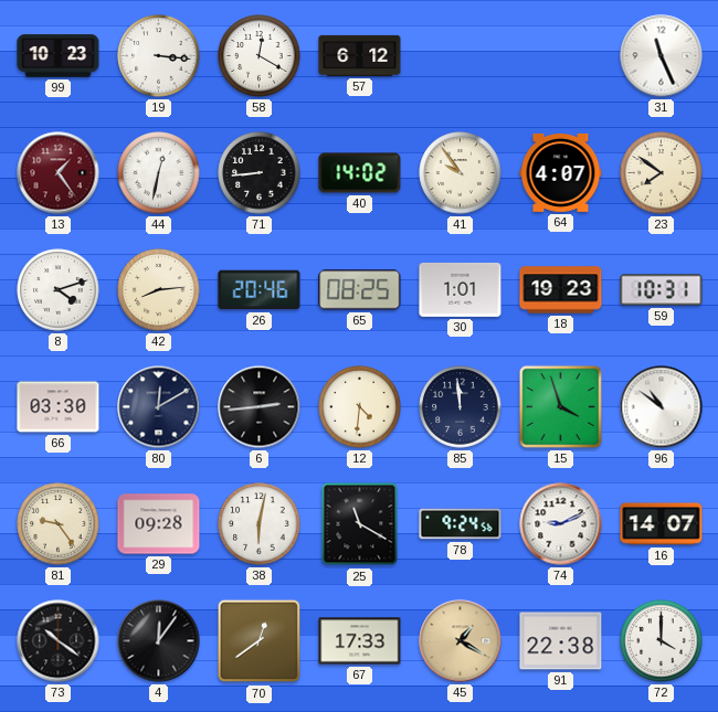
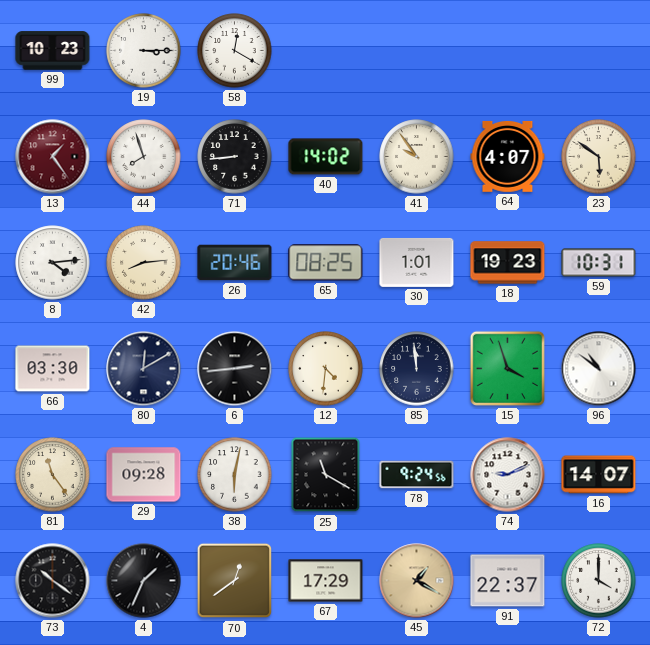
19: 3:16 -> 3:15
57: 6:12 -> none
31: 11:26 -> none
44: 12:32 -> 7:57
23: 7:51 -> 5:51
8: 4:12 -> 4:14
81: 9:24 -> 11:24
4: 12:06 -> 1:34
67: 17:33 -> 17:29
91: 22:38 -> 22:37
